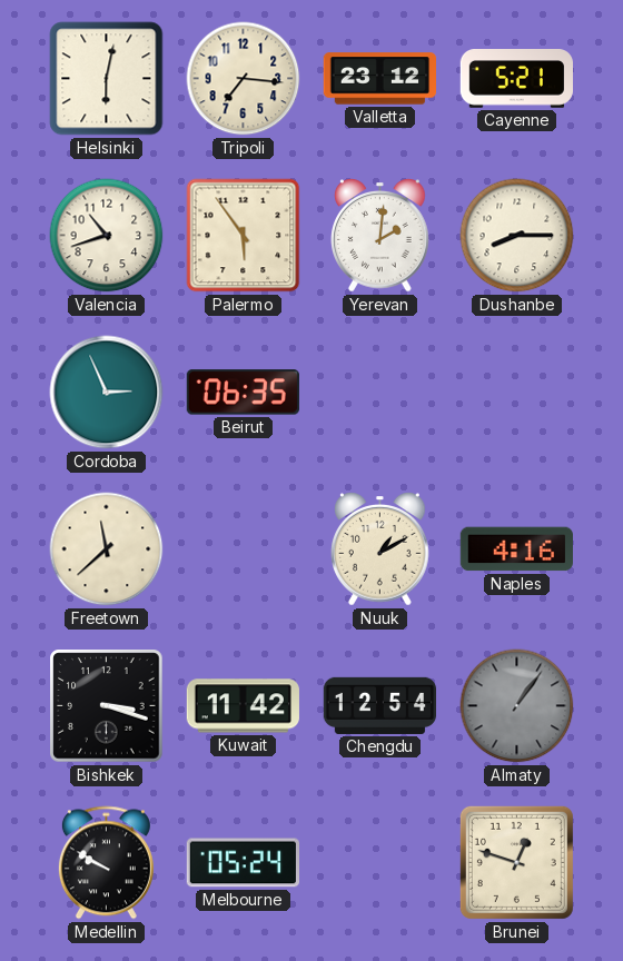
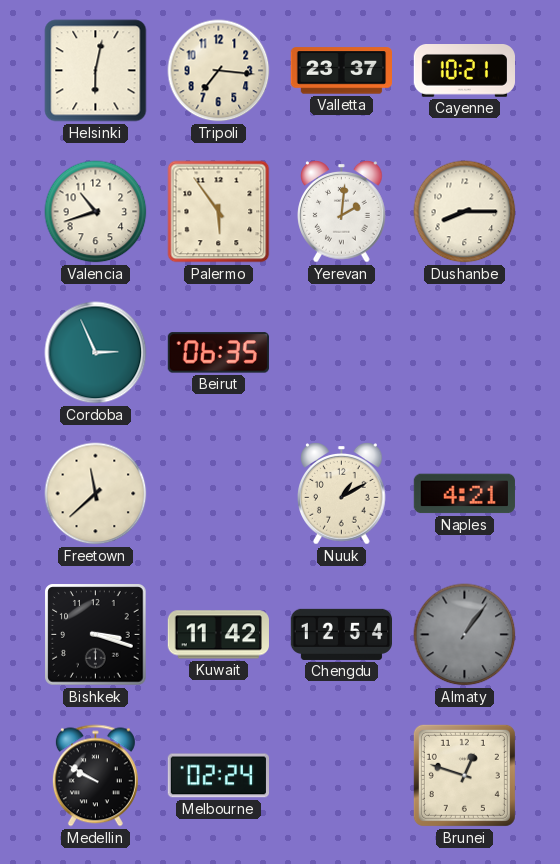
Valletta: 23:12 -> 23:37
Cayenne: 5:21 -> 10:21
Naples: 4:16 -> 4:21
Melbourne: 05:24 -> 02:24
